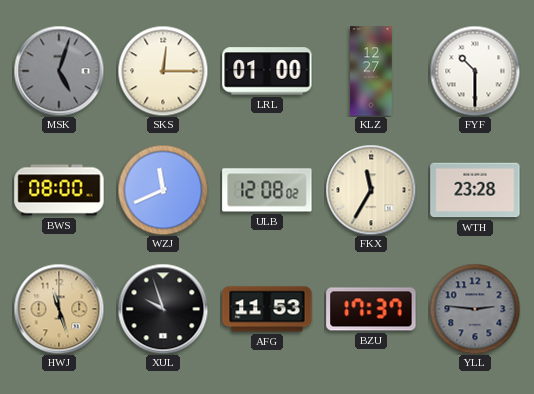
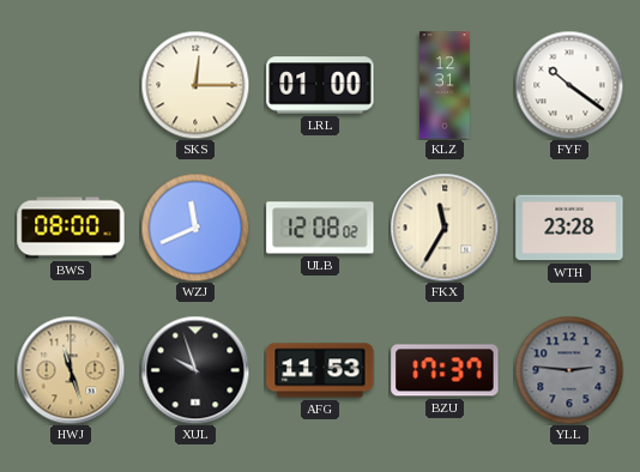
MSK: 5:03 -> none
KLZ: 12:27 -> 12:31
FYF: 10:30 -> 10:21
